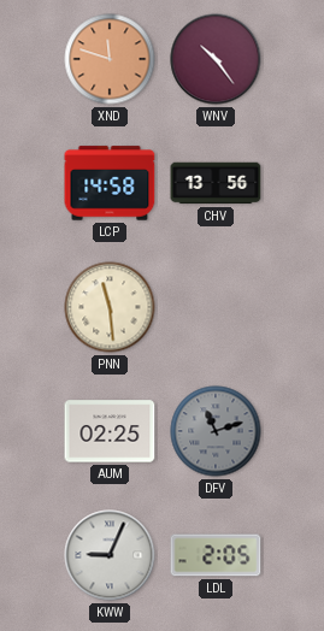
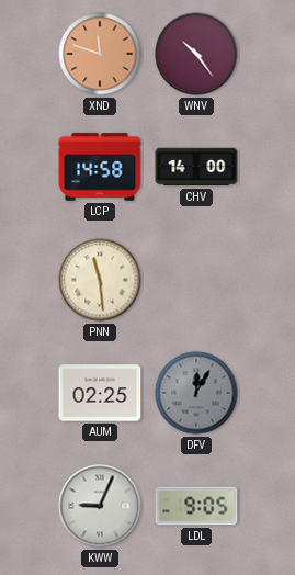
CHV: 13:56 -> 14:00
DFV: 11:12 -> 12:05
LDL: 2:05 -> 9:05
